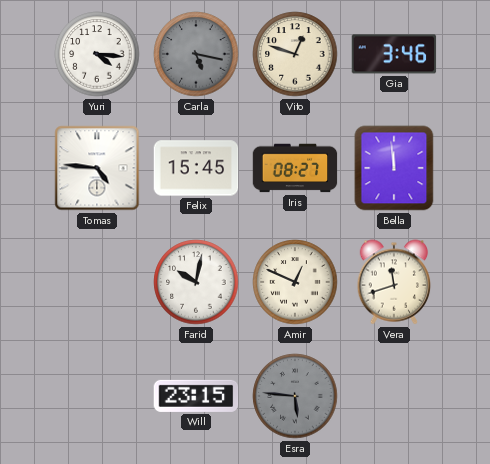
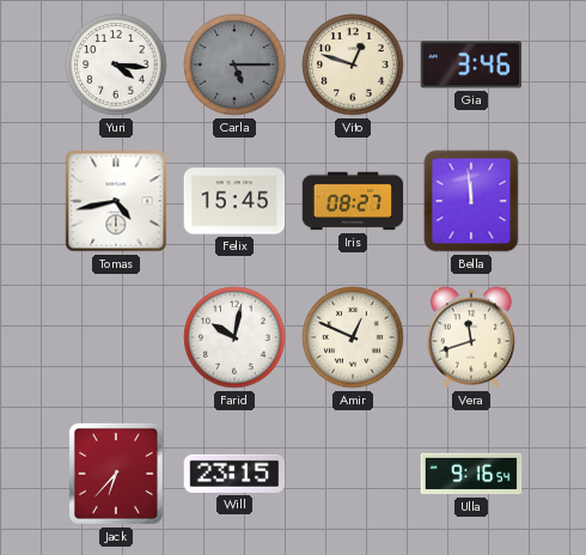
Carla: 5:17 -> 5:15
Tomas: 4:46 -> 4:43
Jack: none -> 6:37
Esra: 5:46 -> none
Ulla: none -> 9:16
